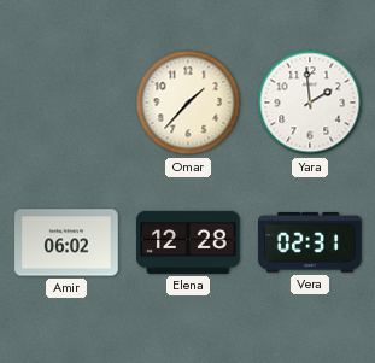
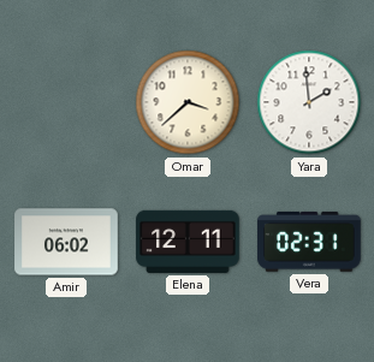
Omar: 1:37 -> 3:38
Elena: 12:28 -> 12:11
